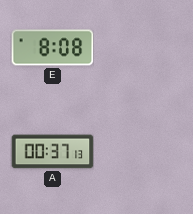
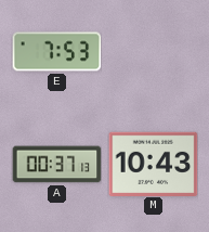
E: 8:08 -> 7:53
M: none -> 10:43
